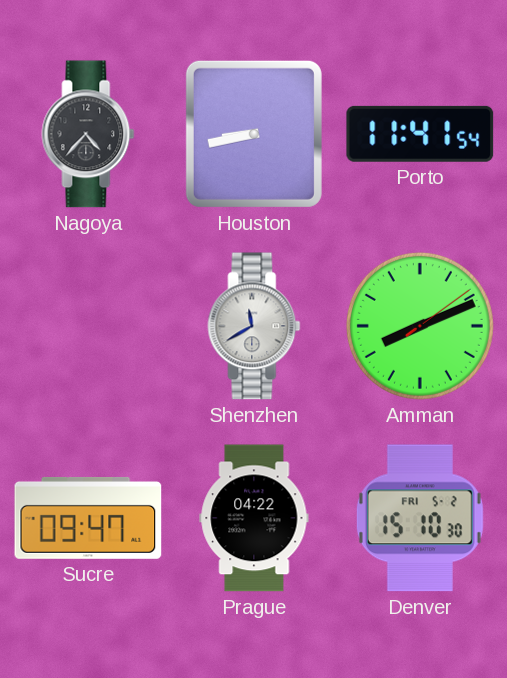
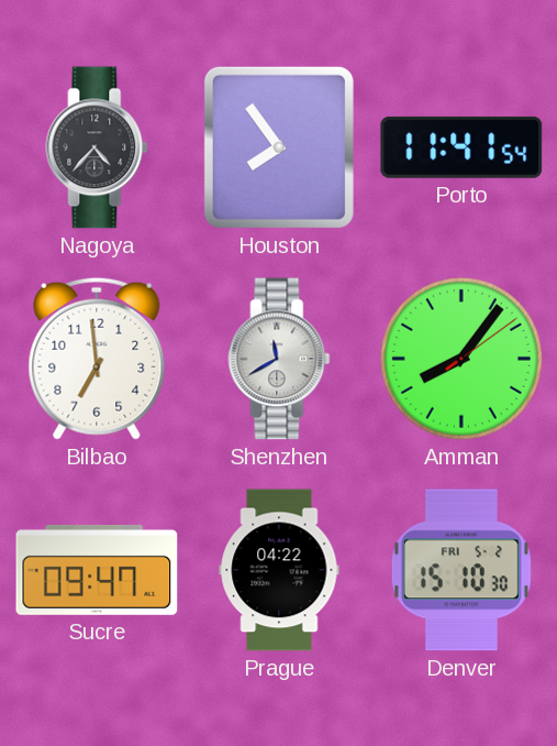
Houston: 8:43 -> 7:54
Bilbao: none -> 6:59
Amman: 8:11 -> 8:06
